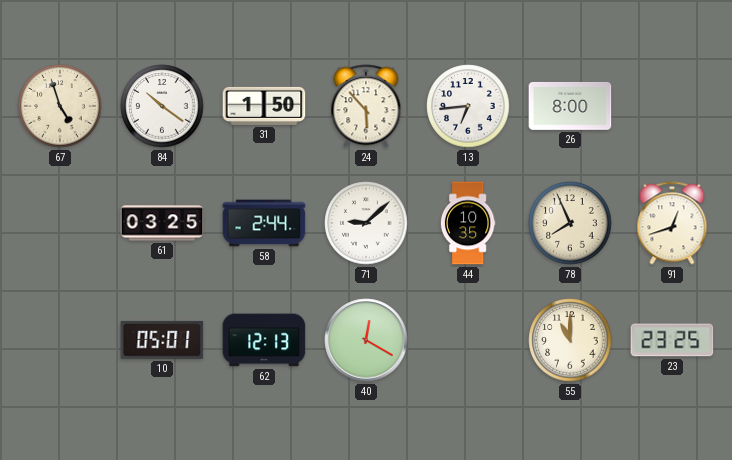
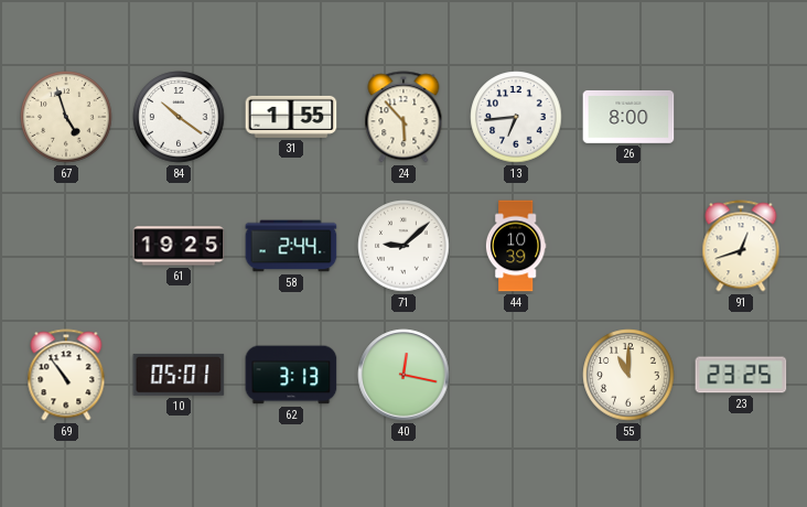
31: 1:50 -> 1:55
61: 03:25 -> 19:25
44: 10:35 -> 10:39
78: 7:56 -> none
69: none -> 10:54
62: 12:13 -> 3:13
40: 12:20 -> 12:17
